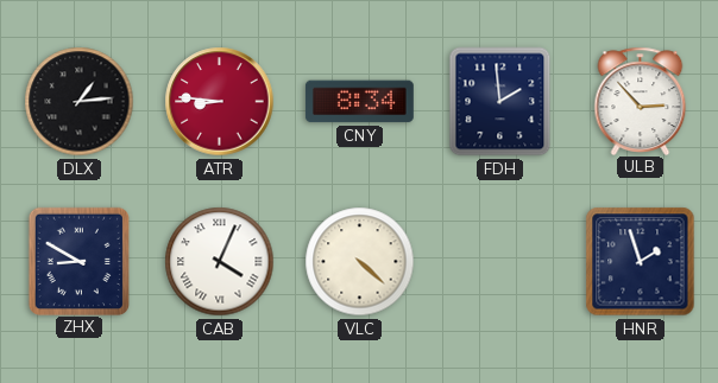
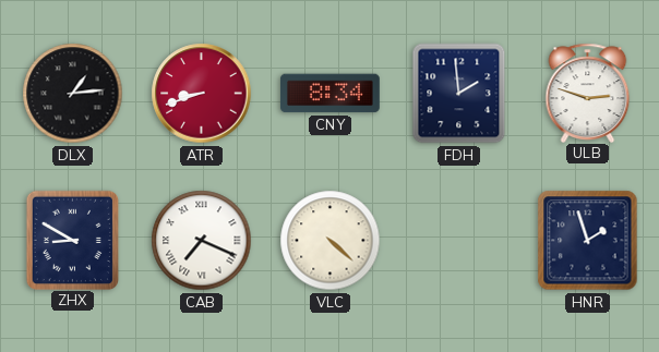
ATR: 8:46 -> 8:42
ULB: 2:53 -> 2:48
CAB: 4:04 -> 7:19
